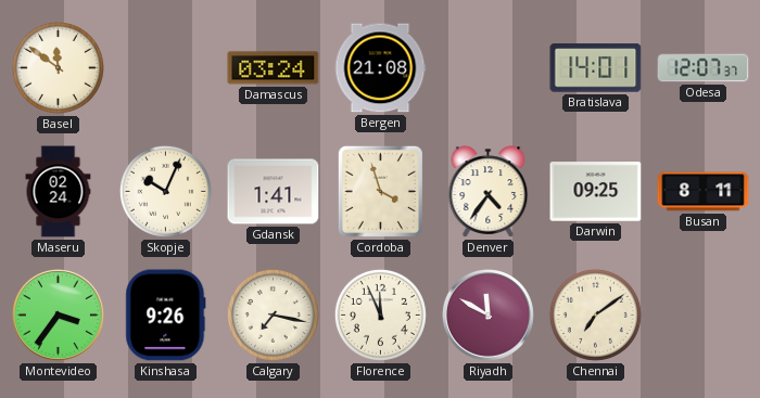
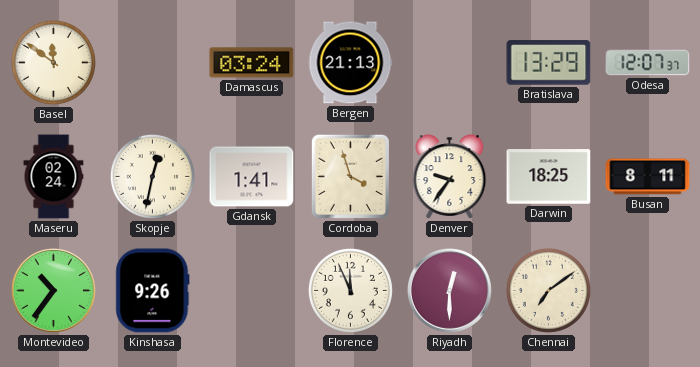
Bergen: 21:08 -> 21:13
Bratislava: 14:01 -> 13:29
Skopje: 10:04 -> 12:32
Denver: 4:36 -> 9:36
Darwin: 09:25 -> 18:25
Montevideo: 3:36 -> 10:36
Calgary: 7:17 -> none
Riyadh: 11:50 -> 12:30
